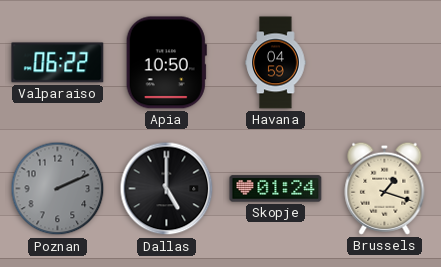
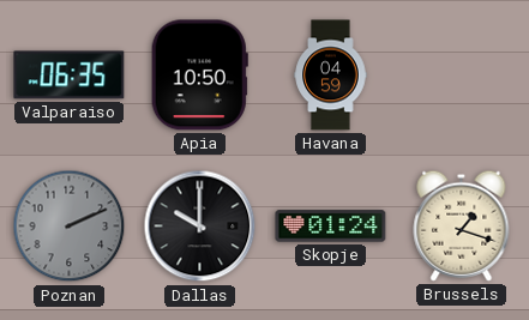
Valparaiso: 06:22 -> 06:35
Dallas: 5:00 -> 10:00
